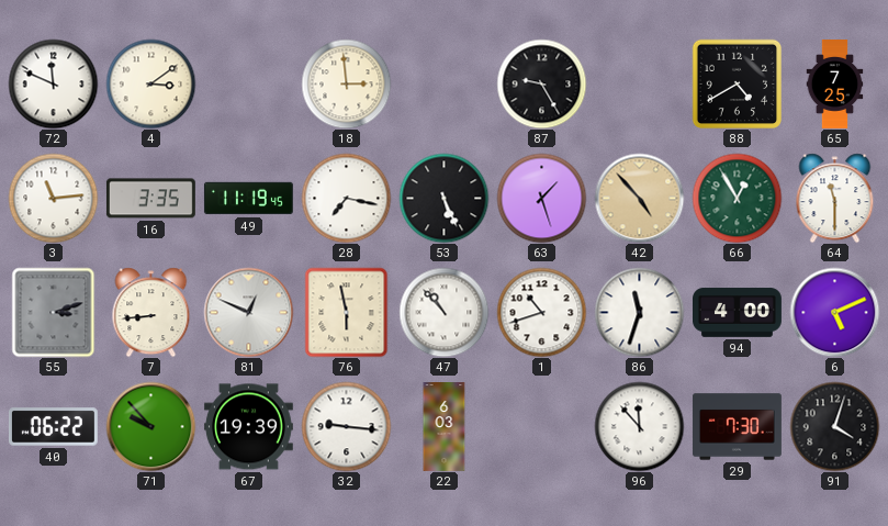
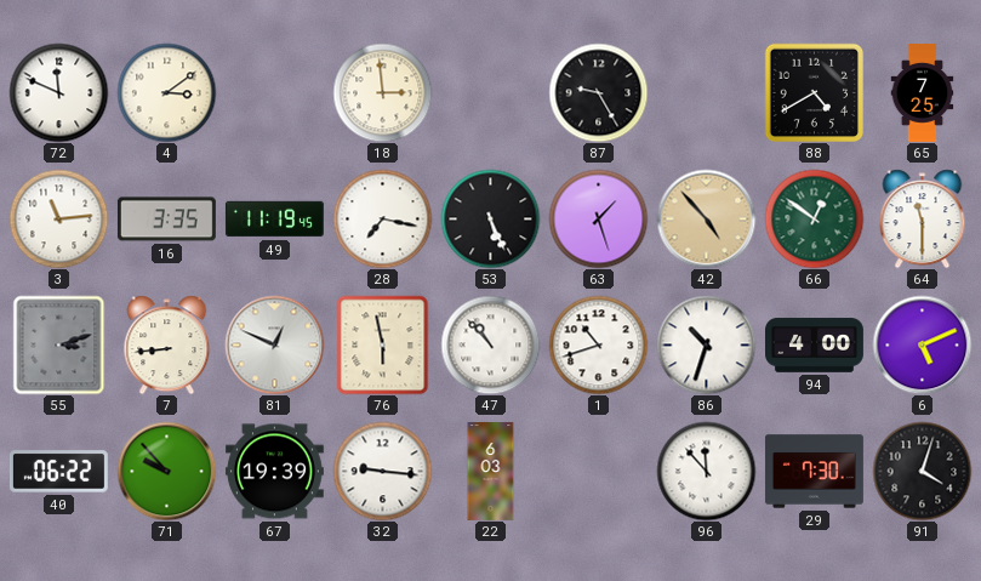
66: 12:55 -> 12:51
86: 11:33 -> 10:33
